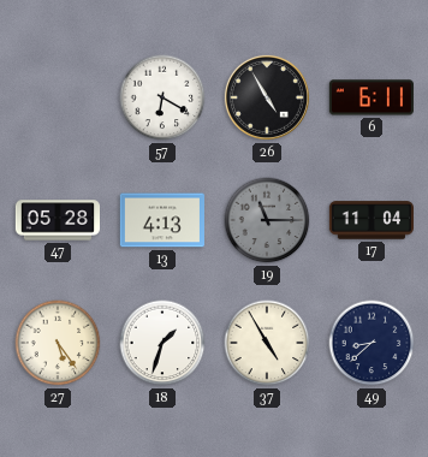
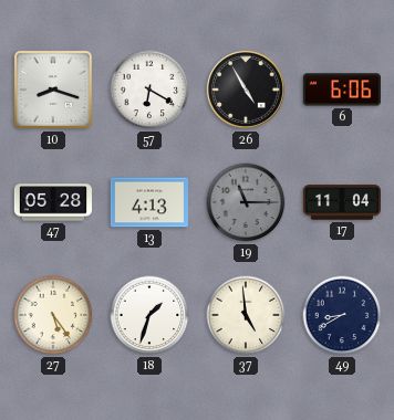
10: none -> 8:18
6: 6:11 -> 6:06
37: 4:55 -> 4:59
49: 8:38 -> 8:40
